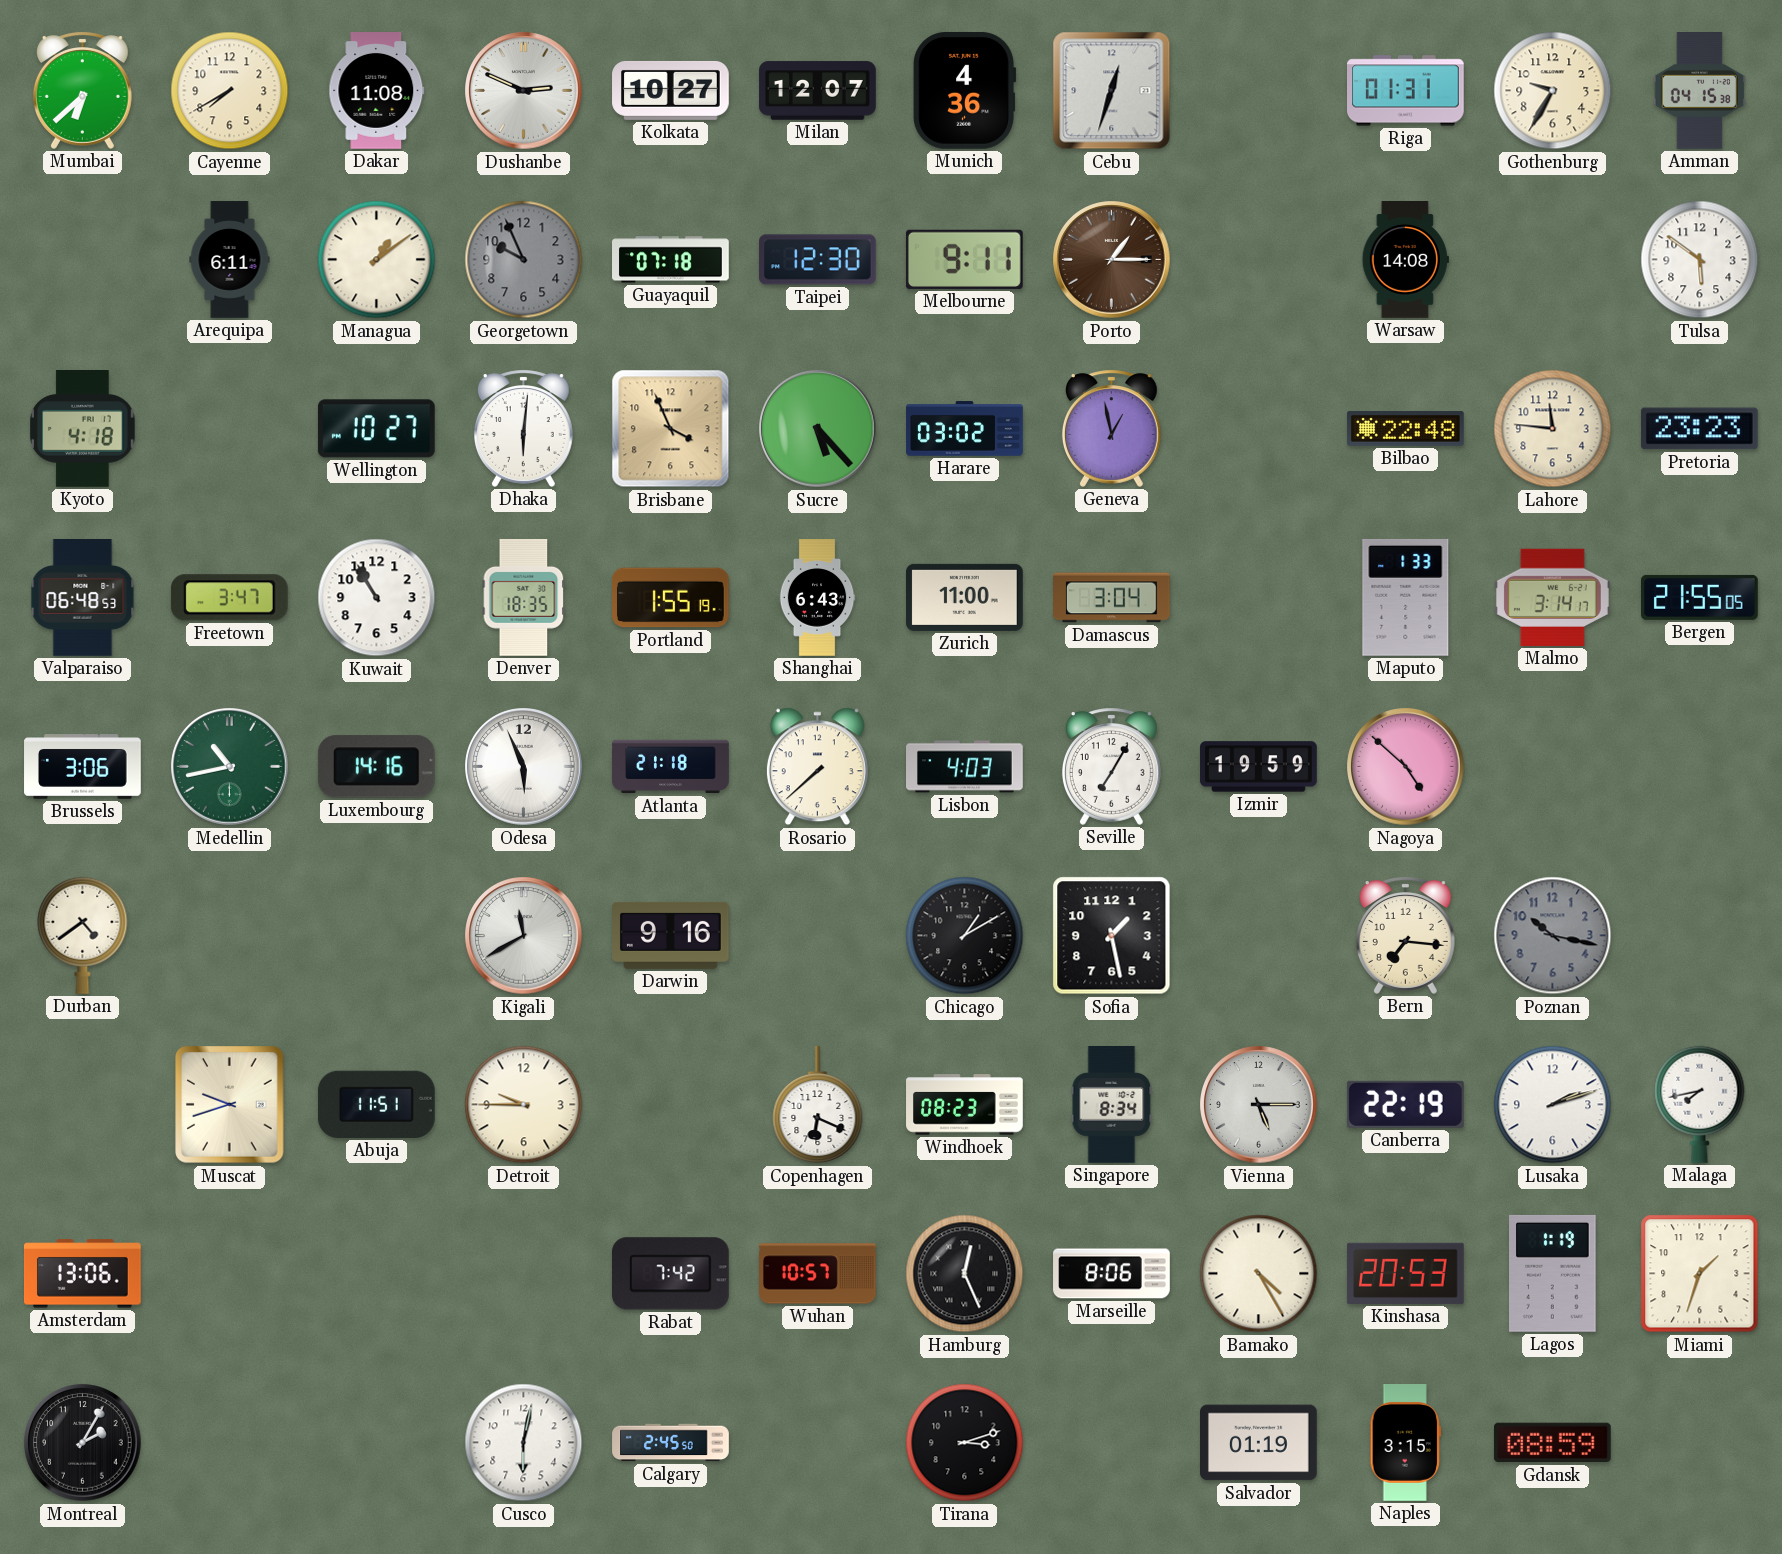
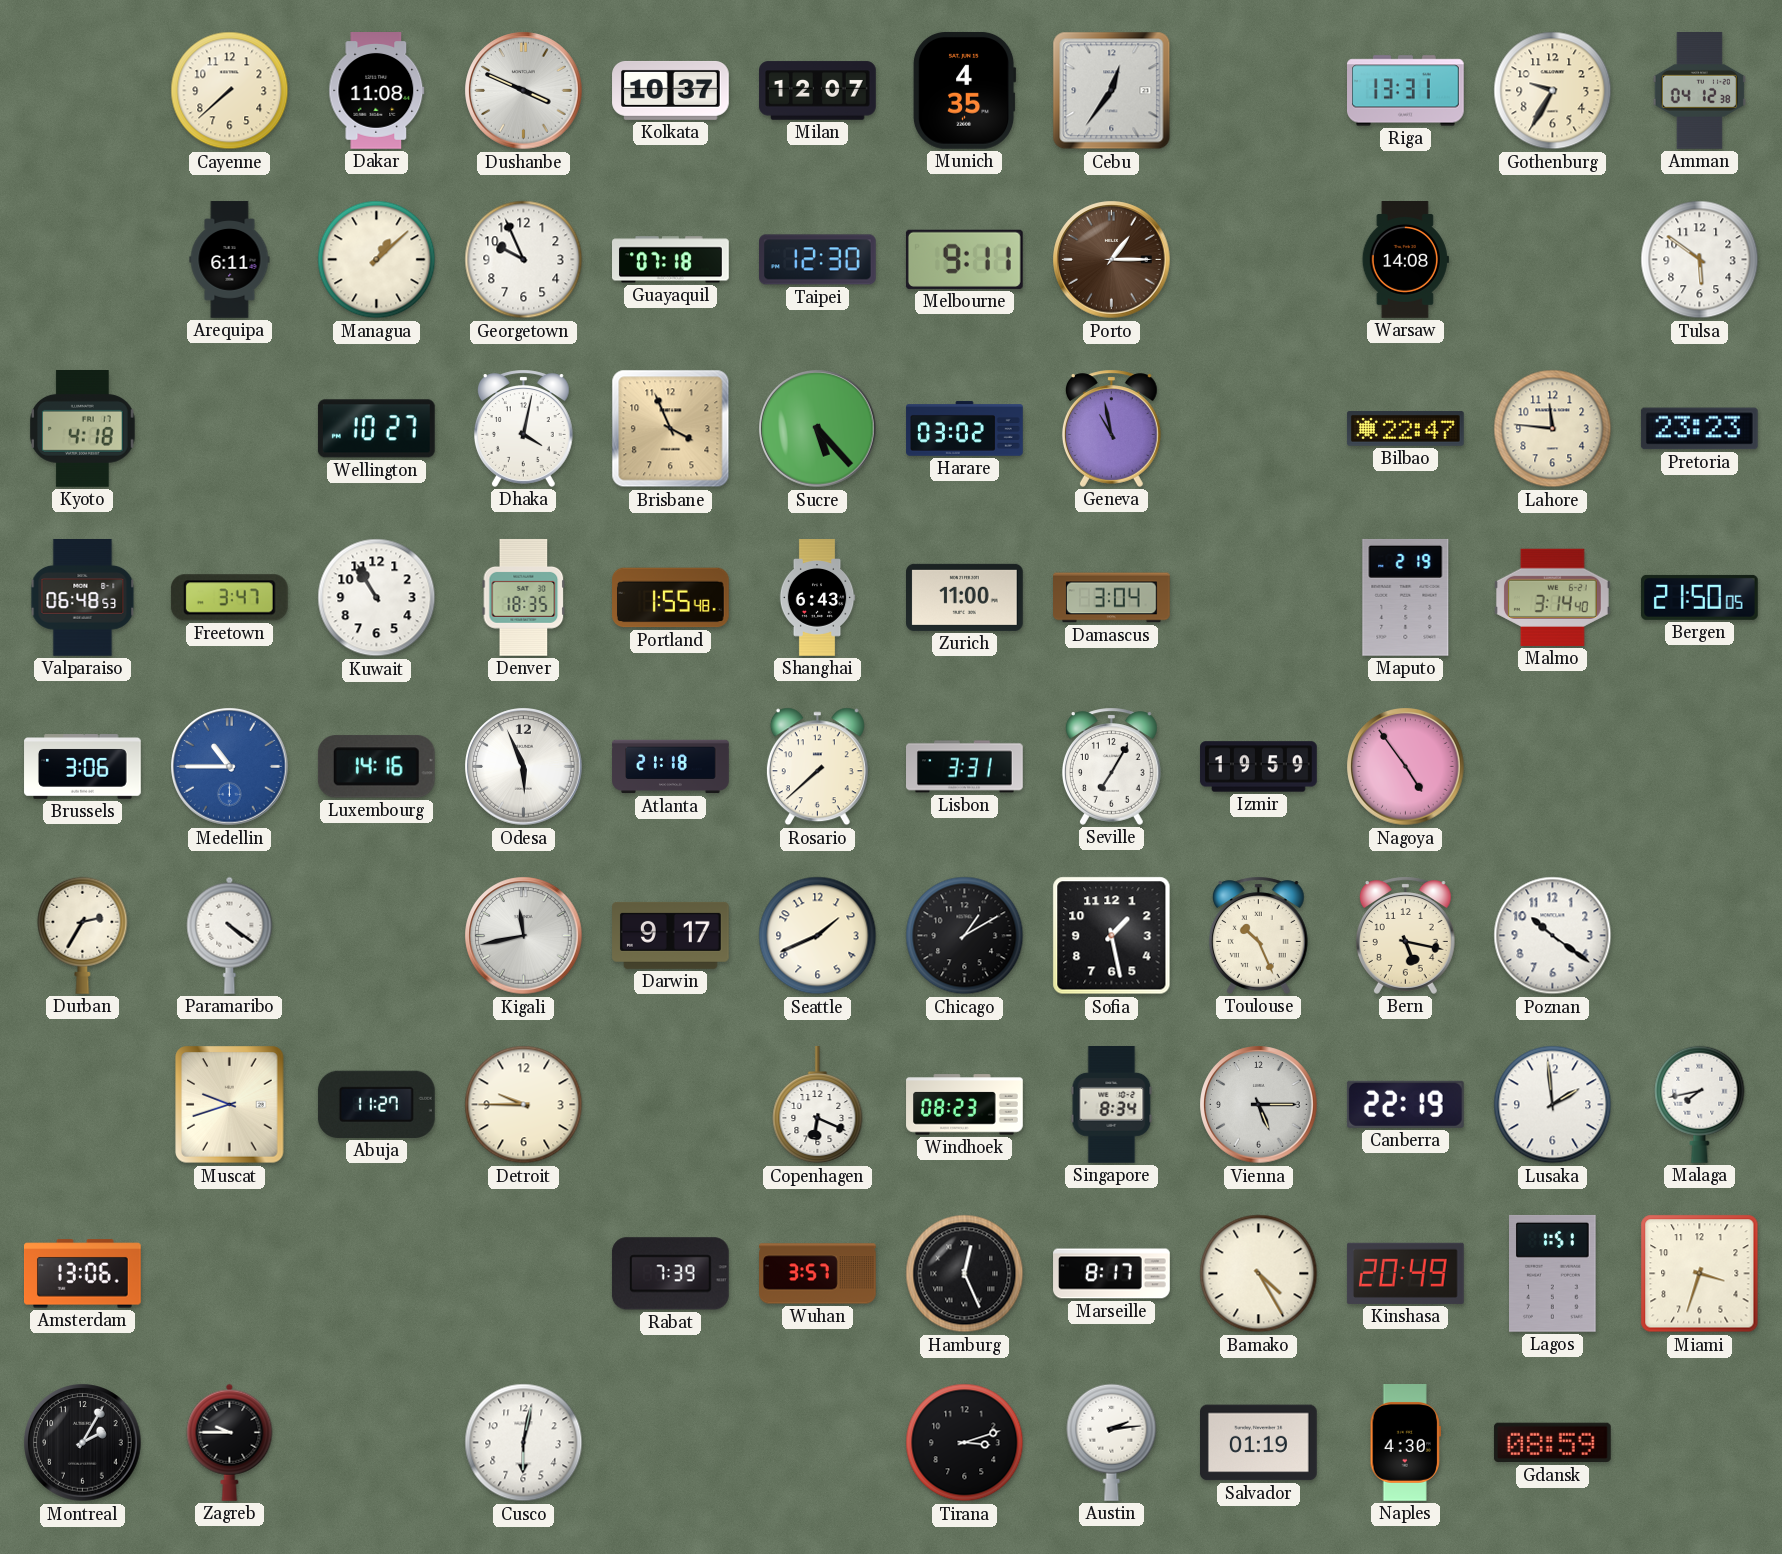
Mumbai: 6:38 -> none
Cayenne: 7:40 -> 7:38
Dushanbe: 2:49 -> 3:49
Kolkata: 10:27 -> 10:37
Munich: 4:36 -> 4:35
Cebu: 12:33 -> 12:36
Riga: 01:31 -> 13:31
Amman: 04:15 -> 04:12
Managua: 1:09 -> 1:08
Georgetown dial: grey -> white
Dhaka: 6:01 -> 4:02
Geneva: 12:58 -> 10:58
Bilbao: 22:48 -> 22:47
Portland: 1:55:19 -> 1:55:48
Maputo: 1:33 -> 2:19
Malmo: 3:14:17 -> 3:14:40
Bergen: 21:55 -> 21:50
Medellin: 10:43 -> 10:45
Medellin dial: green -> blue
Lisbon: 4:03 -> 3:31
Nagoya: 4:52 -> 4:54
Durban: 4:39 -> 2:35
Paramaribo: none -> 4:21
Kigali: 11:40 -> 11:43
Darwin: 9:16 -> 9:17
Seattle: none -> 1:41
Toulouse: none -> 10:26
Bern: 7:16 -> 5:17
Poznan: 10:17 -> 10:21
Poznan dial: grey -> white
Abuja: 11:51 -> 11:27
Lusaka: 2:12 -> 1:59
Rabat: 7:42 -> 7:39
Wuhan: 10:57 -> 3:57
Marseille: 8:06 -> 8:17
Kinshasa: 20:53 -> 20:49
Lagos: 1:19 -> 1:51
Miami: 1:33 -> 3:33
Zagreb: none -> 9:45
Calgary: 2:45 -> none
Austin: none -> 2:14
Naples: 3:15 -> 4:30
